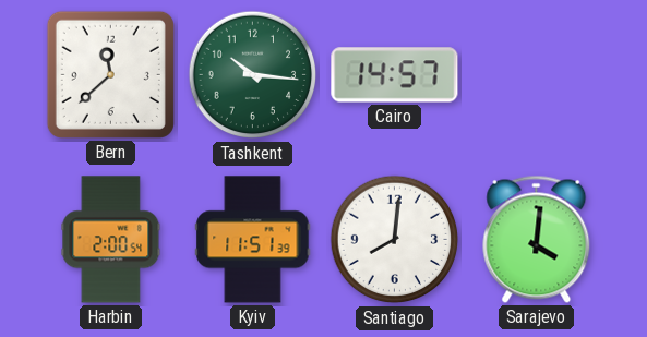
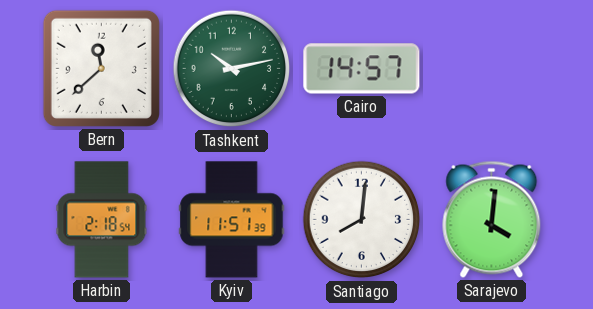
Tashkent: 10:16 -> 10:13
Harbin: 2:00 -> 2:18
